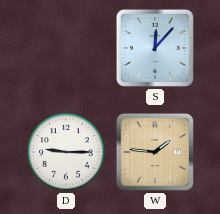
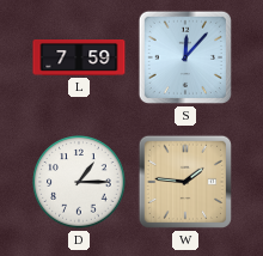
L: none -> 7:59
D: 9:15 -> 1:15
